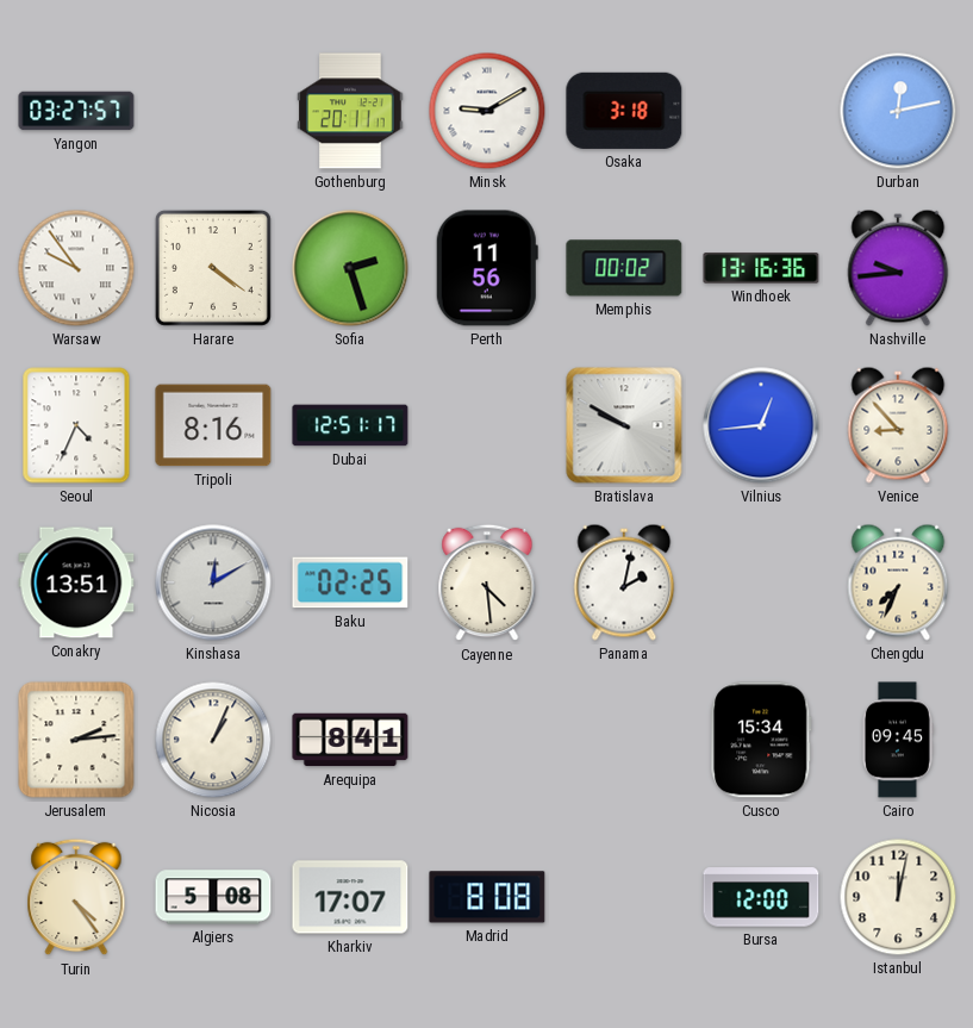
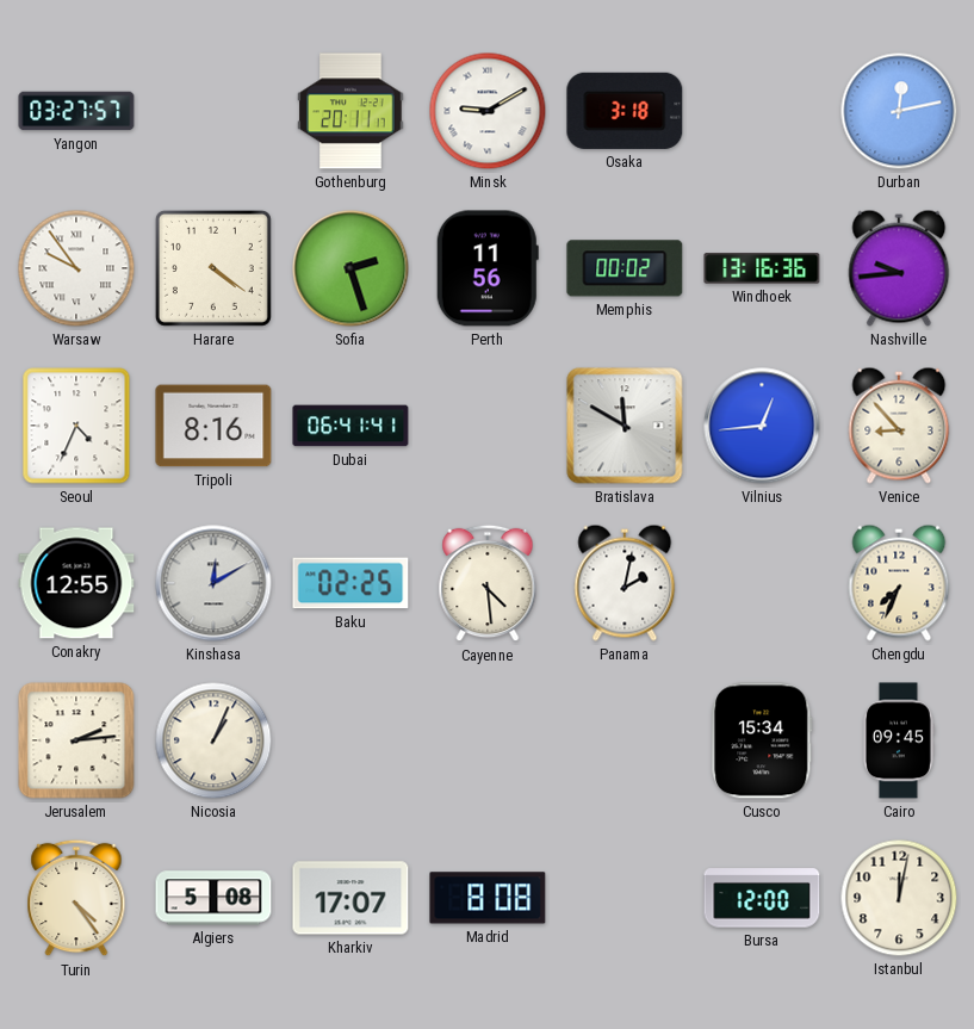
Dubai: 12:51 -> 06:41
Bratislava: 9:50 -> 11:50
Conakry: 13:51 -> 12:55
Arequipa: 8:41 -> none
